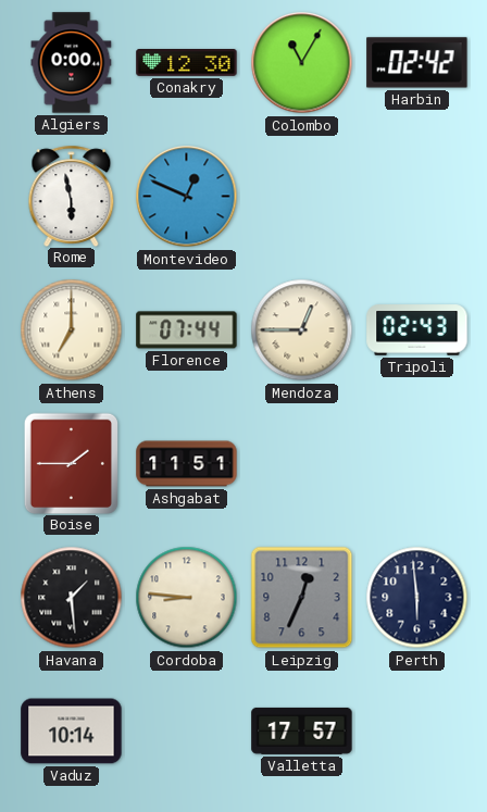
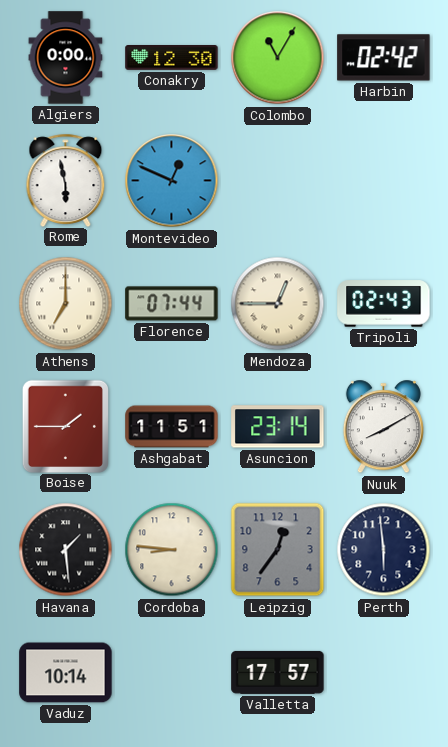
Asuncion: none -> 23:14
Nuuk: none -> 8:10
Leipzig: 12:34 -> 12:36
